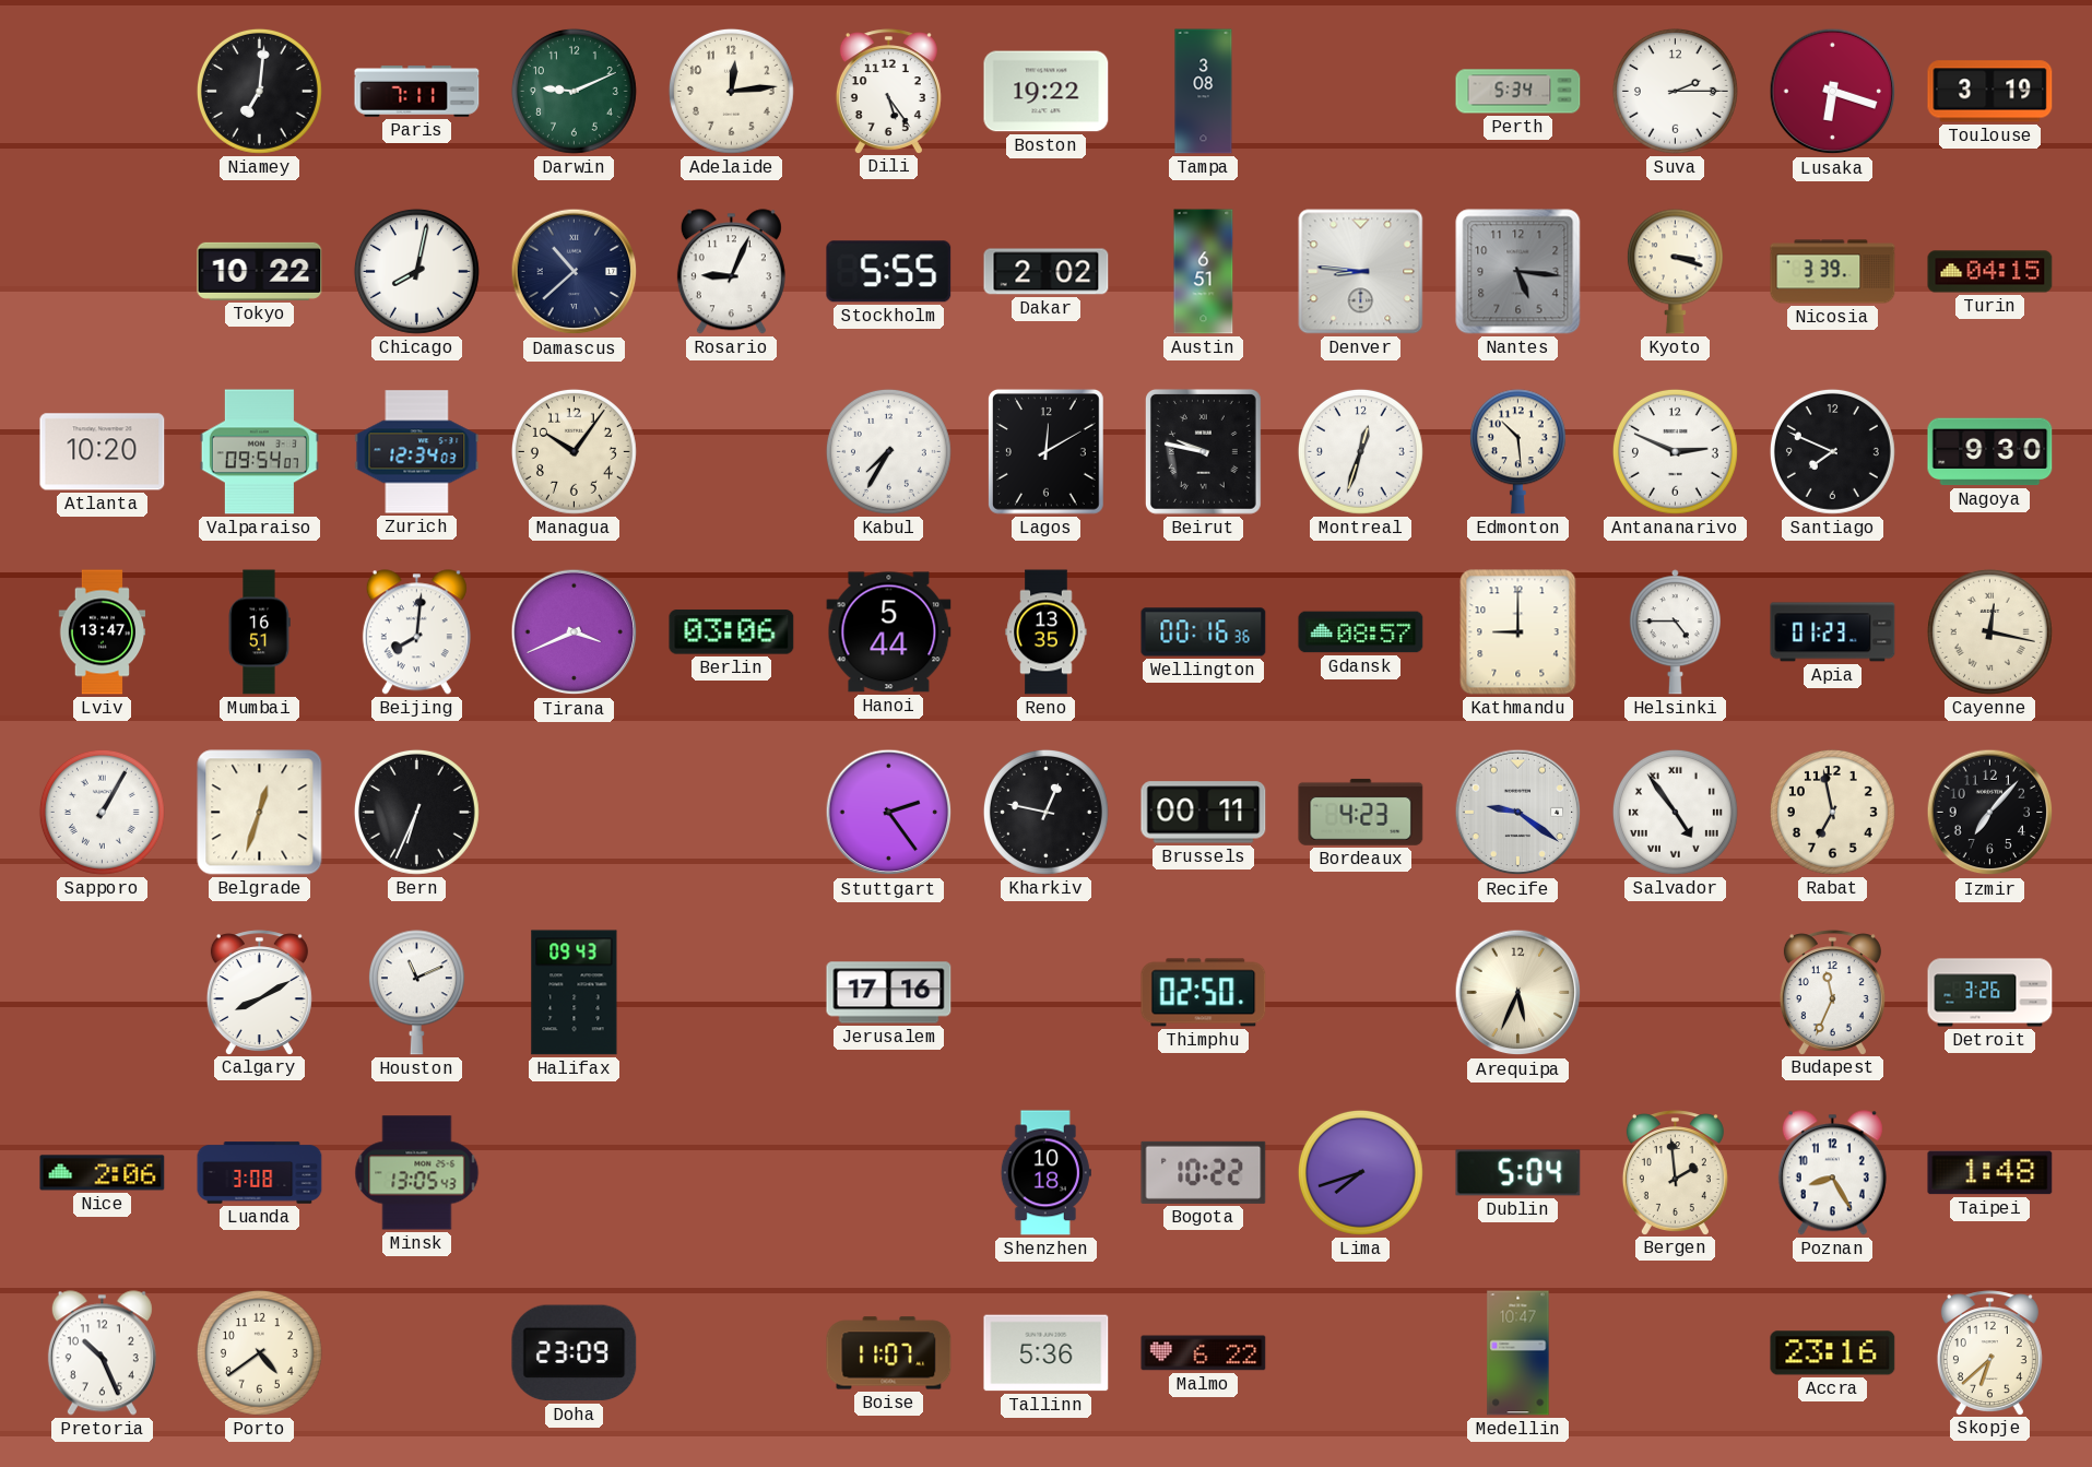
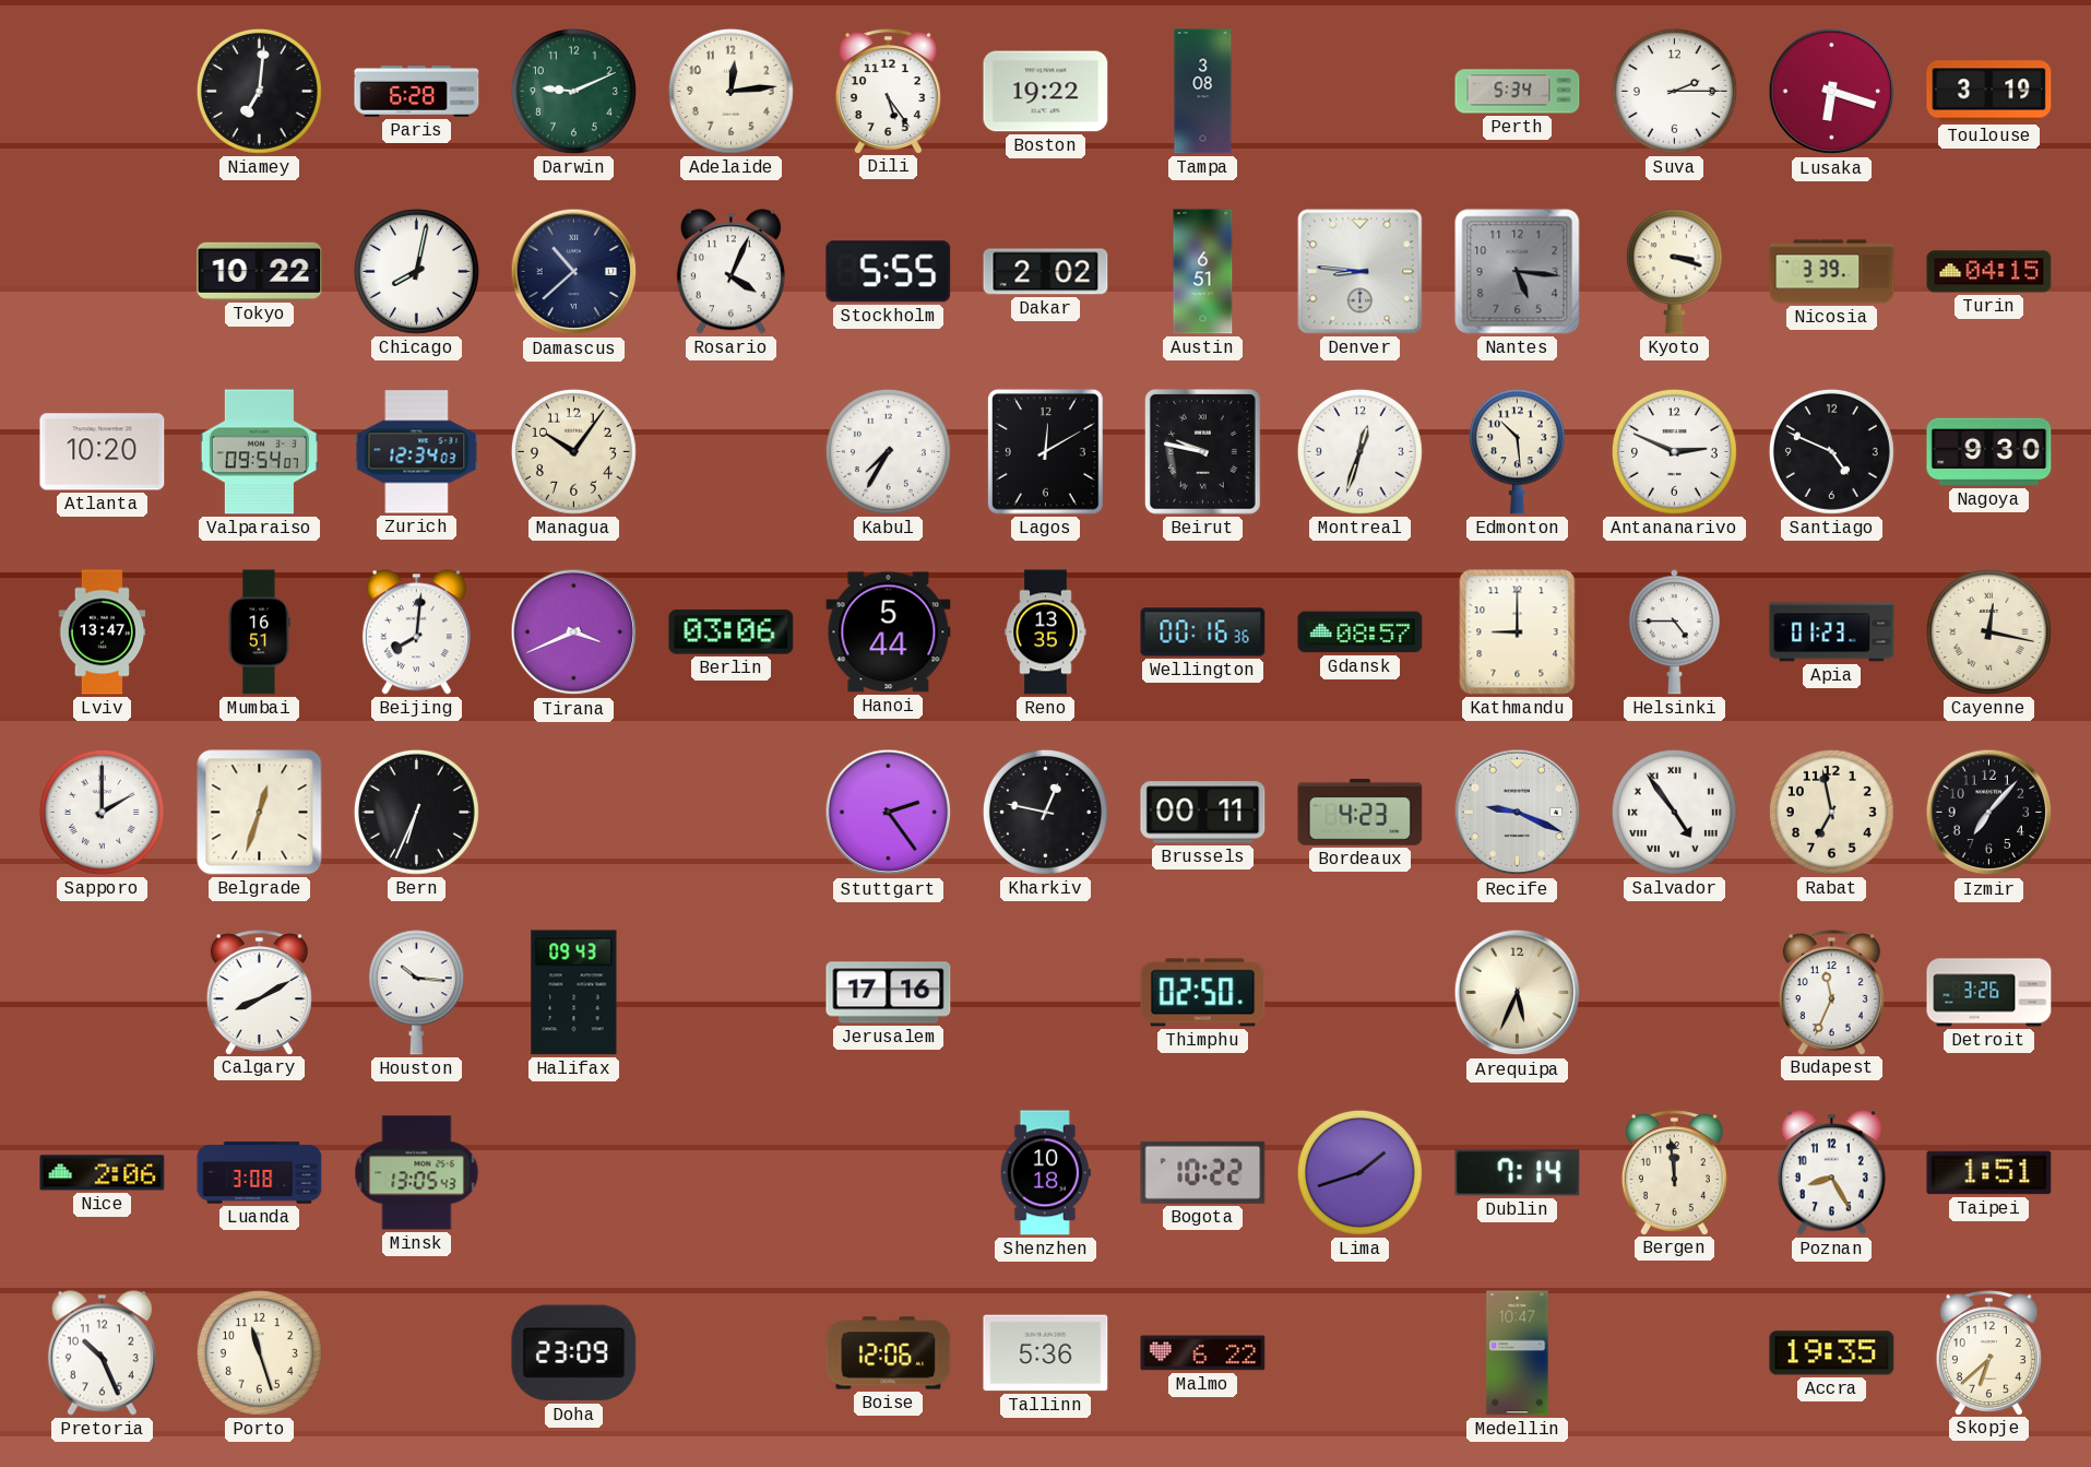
Paris: 7:11 -> 6:28
Rosario: 9:04 -> 4:04
Santiago: 7:49 -> 4:49
Sapporo: 1:05 -> 2:00
Recife: 9:21 -> 9:19
Houston: 11:11 -> 10:16
Lima: 7:42 -> 1:42
Dublin: 5:04 -> 7:14
Bergen: 1:59 -> 11:59
Taipei: 1:48 -> 1:51
Porto: 4:39 -> 11:27
Boise: 11:07 -> 12:06
Accra: 23:16 -> 19:35
